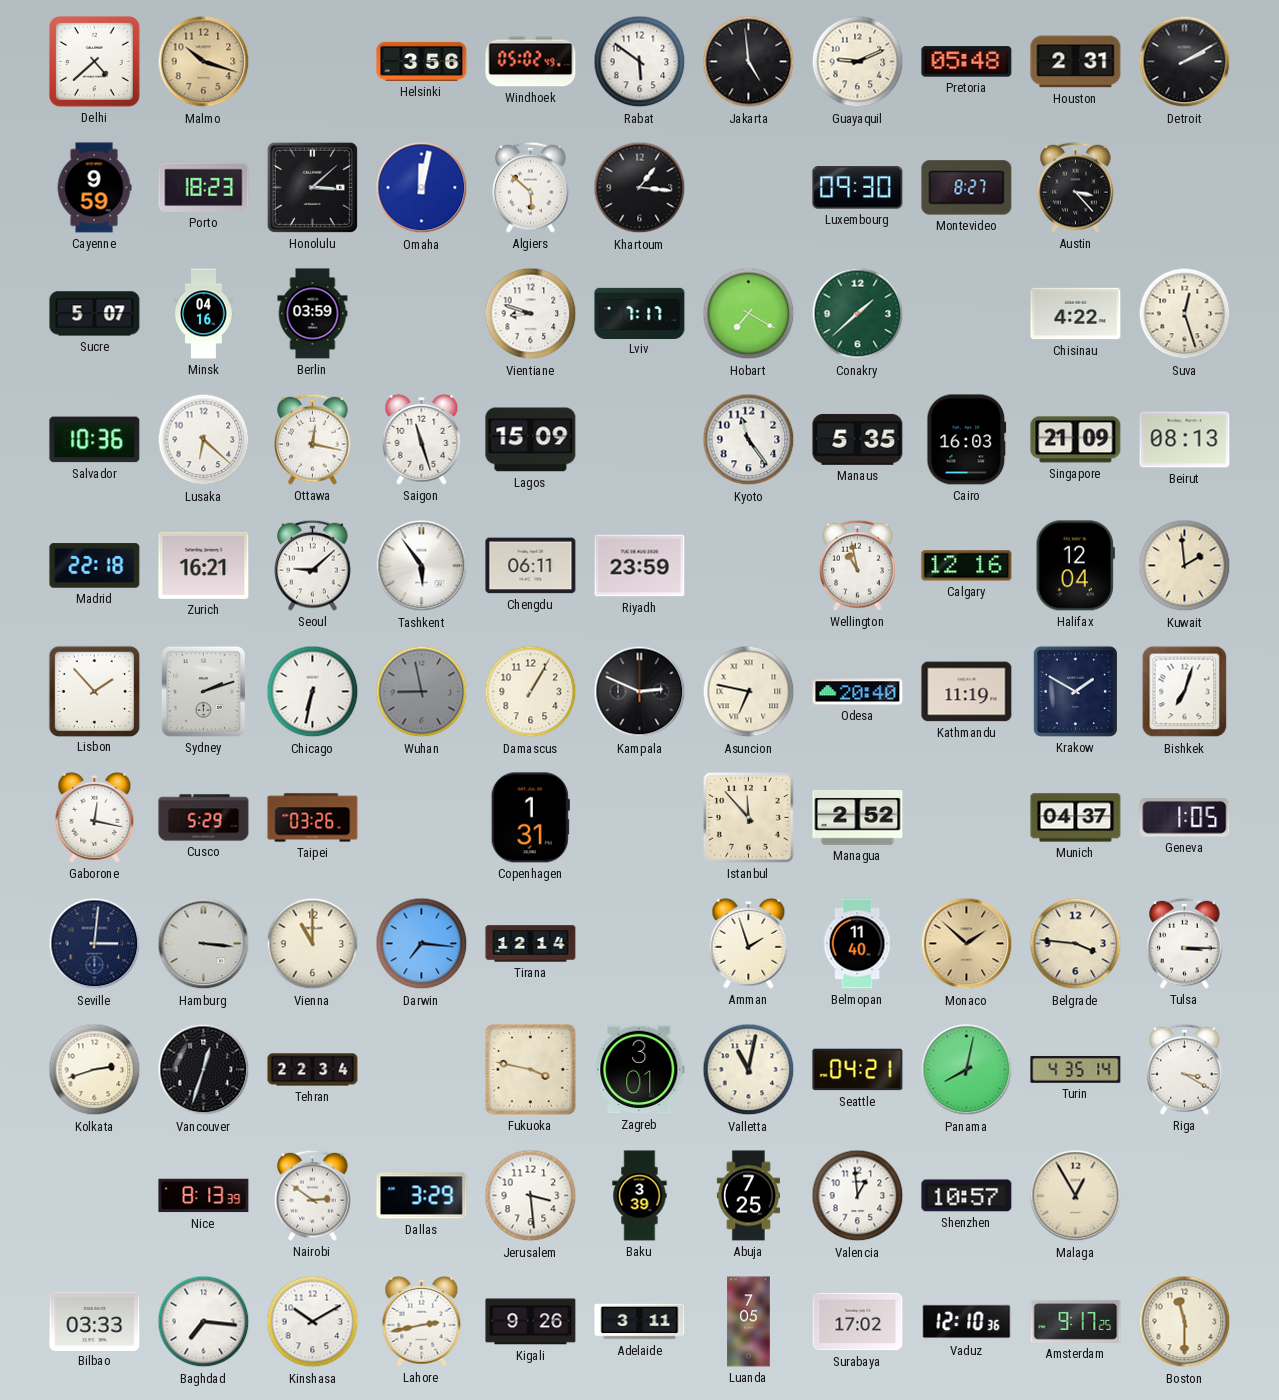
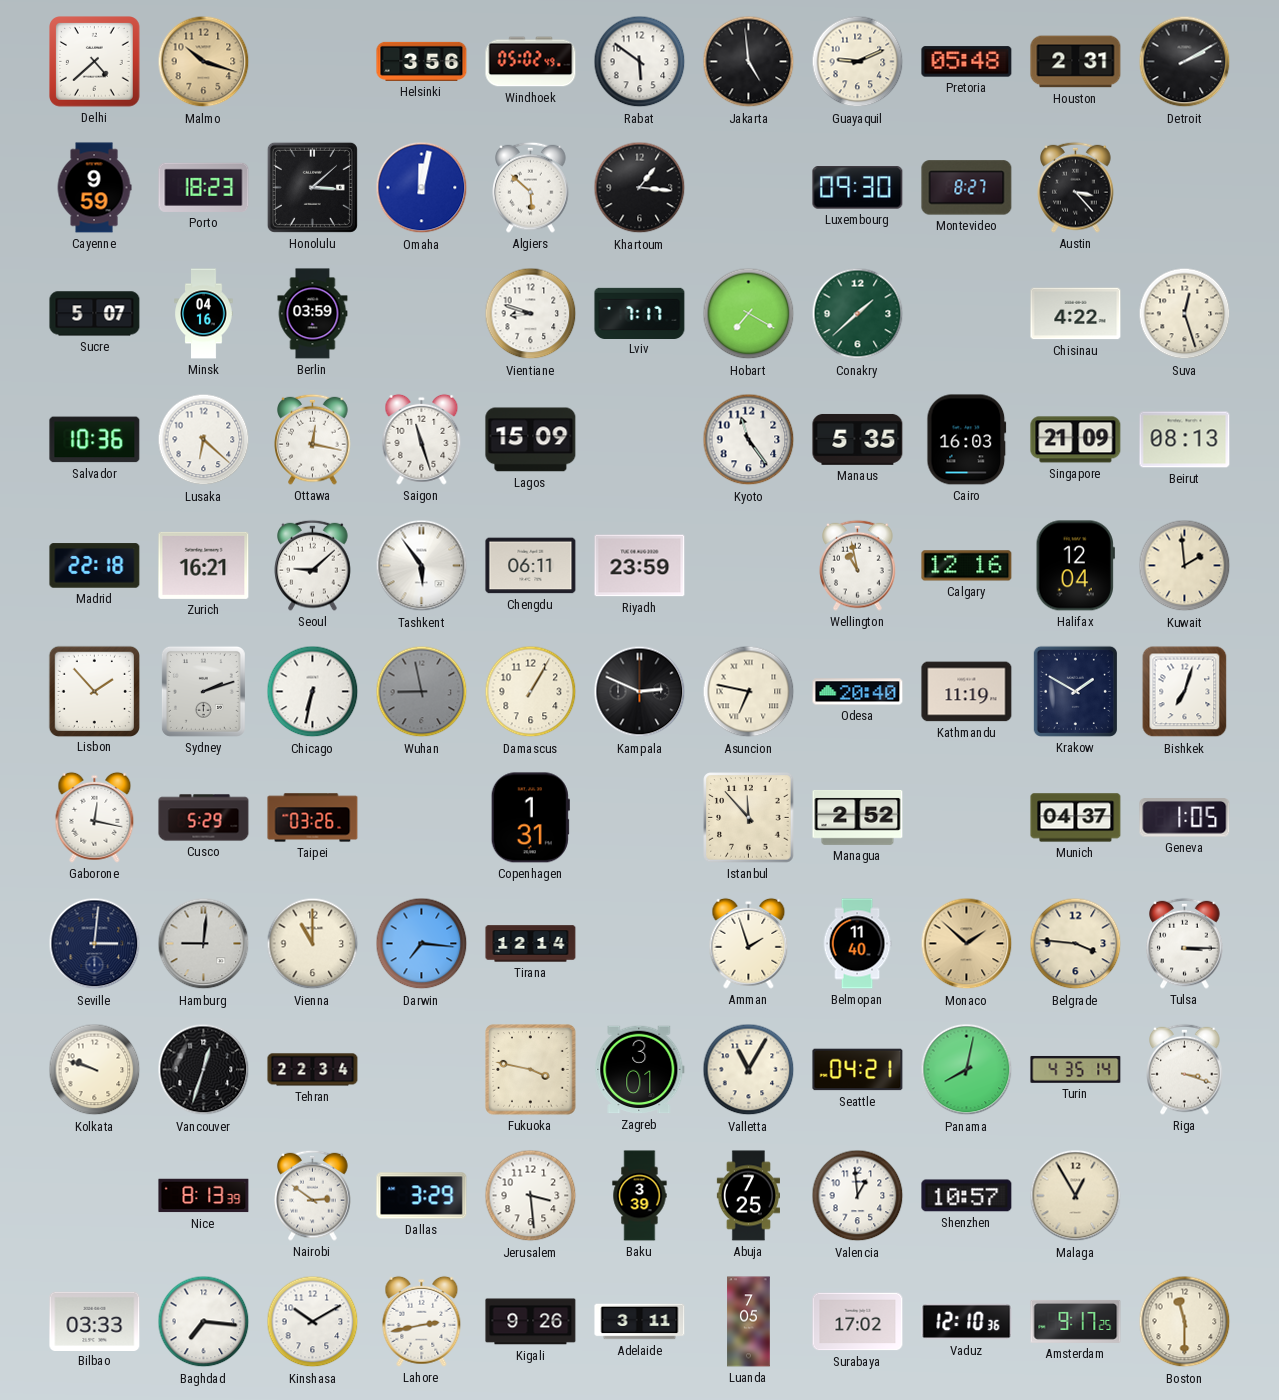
Hamburg: 3:16 -> 9:01
Kolkata: 2:42 -> 9:48
Valletta: 11:02 -> 11:05
Riga: 3:20 -> 3:18
